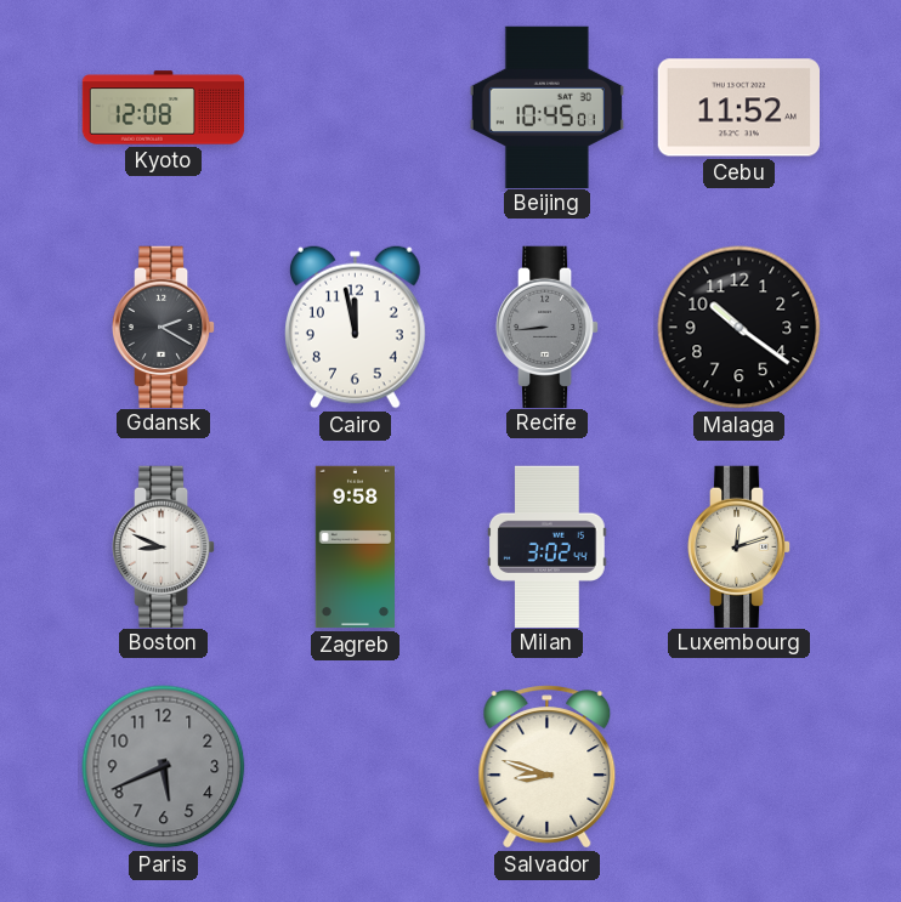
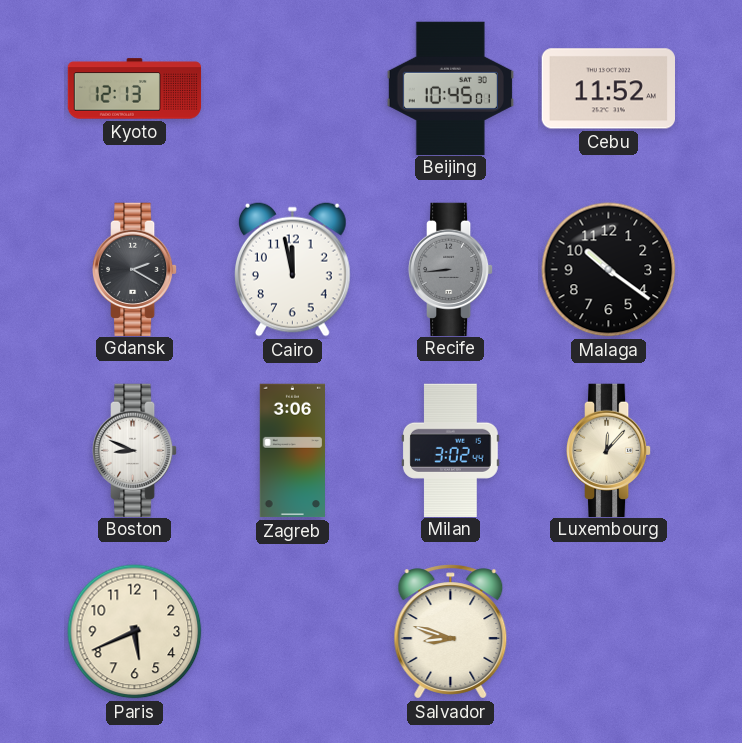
Kyoto: 12:08 -> 12:13
Zagreb: 9:58 -> 3:06
Luxembourg: 12:12 -> 12:07
Paris dial: grey -> cream
